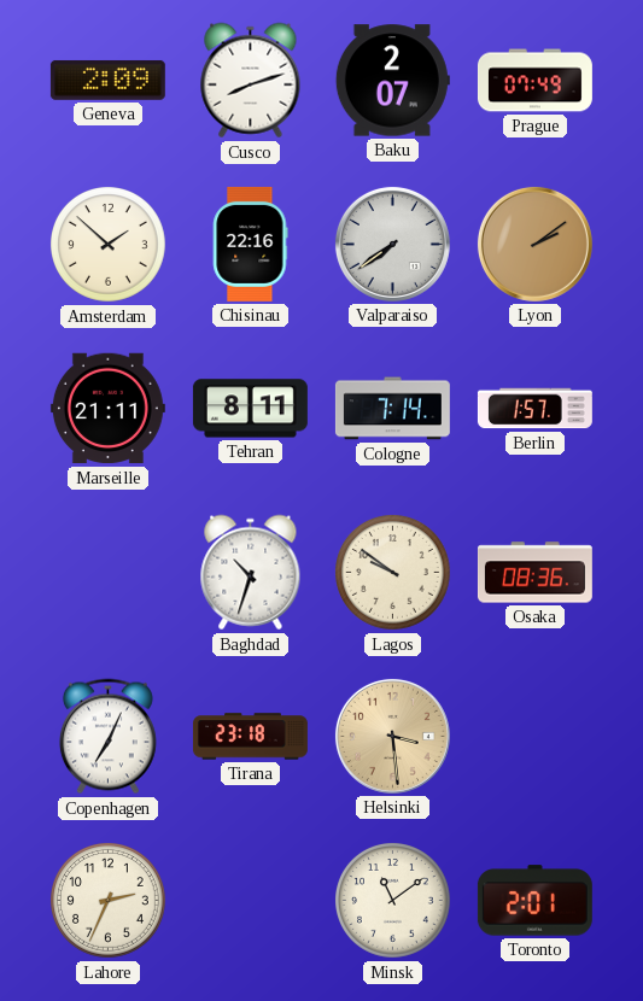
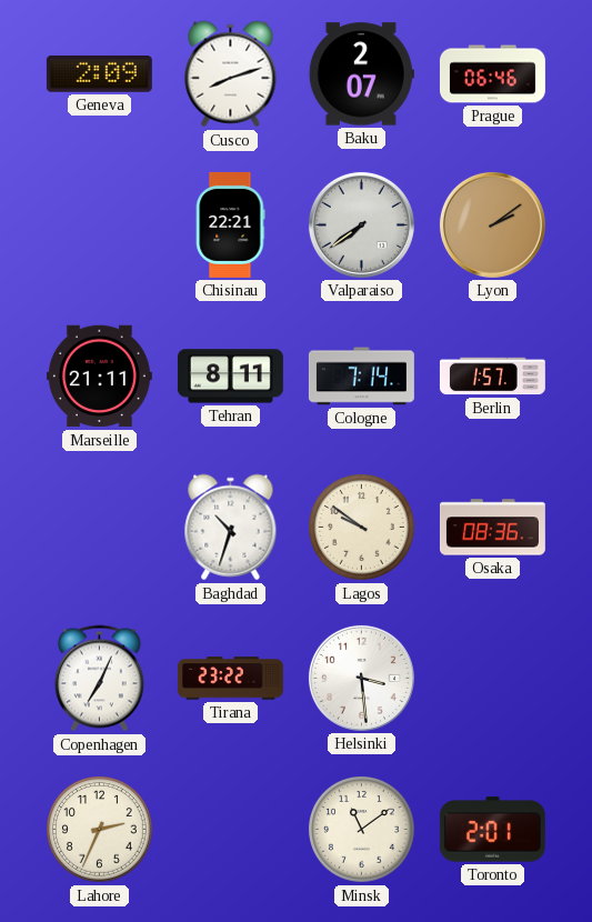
Prague: 07:49 -> 06:46
Amsterdam: 1:52 -> none
Chisinau: 22:16 -> 22:21
Tirana: 23:18 -> 23:22
Helsinki dial: champagne -> white
